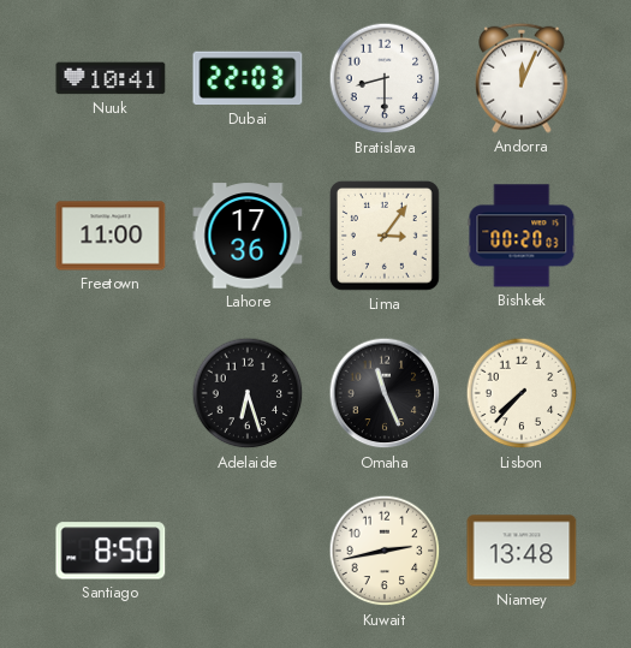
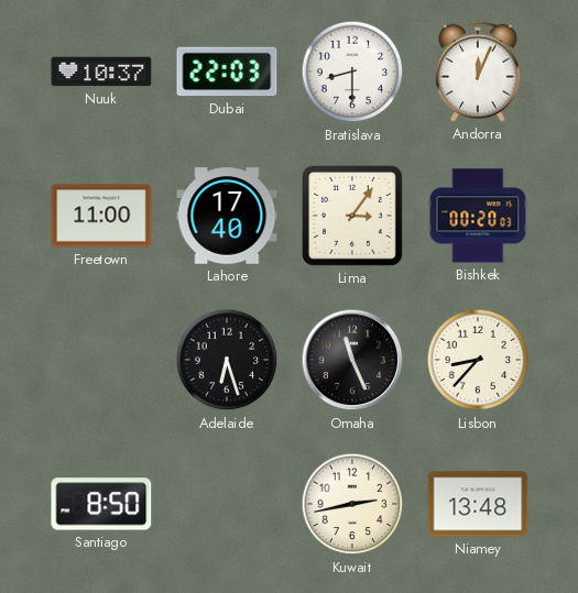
Nuuk: 10:41 -> 10:37
Lahore: 17:36 -> 17:40
Lisbon: 7:37 -> 8:37
